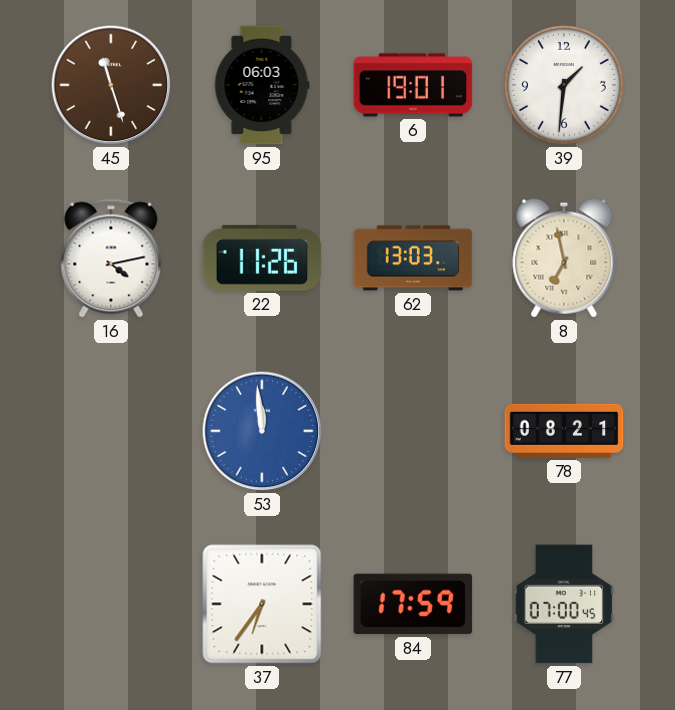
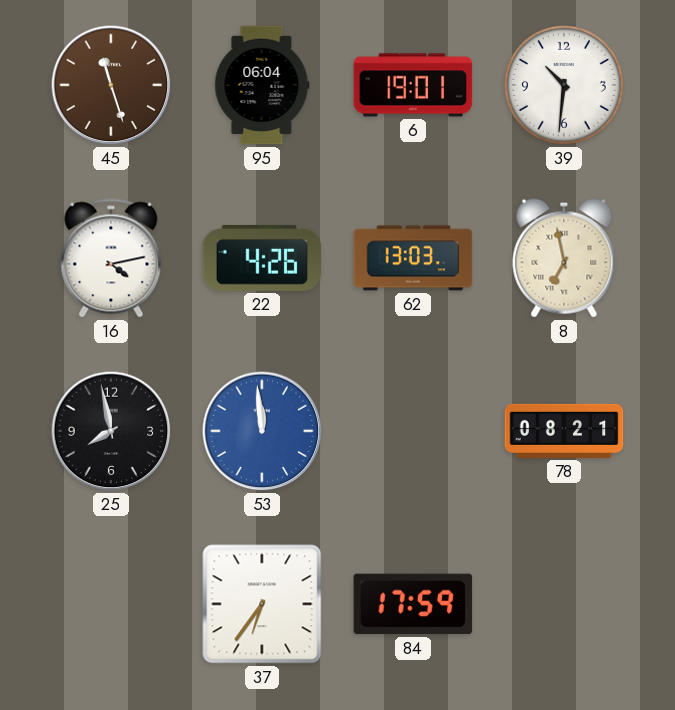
95: 06:03 -> 06:04
39: 1:31 -> 10:31
22: 11:26 -> 4:26
25: none -> 7:58
77: 07:00 -> none
